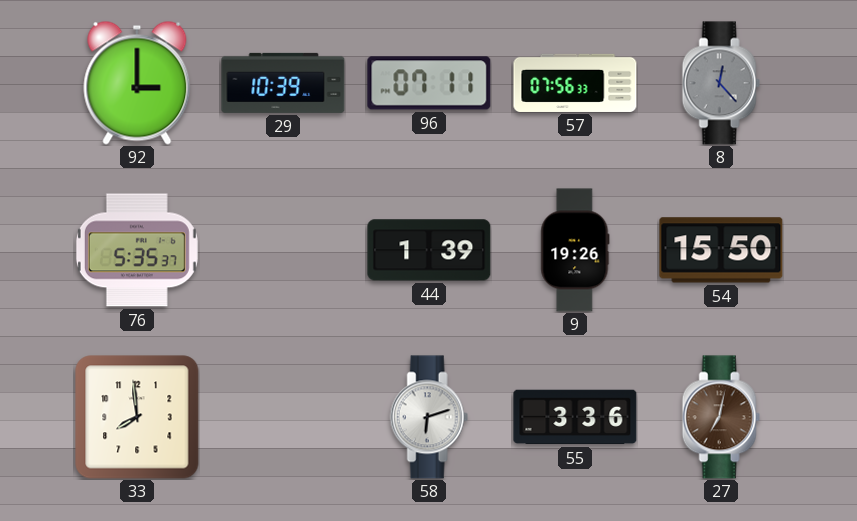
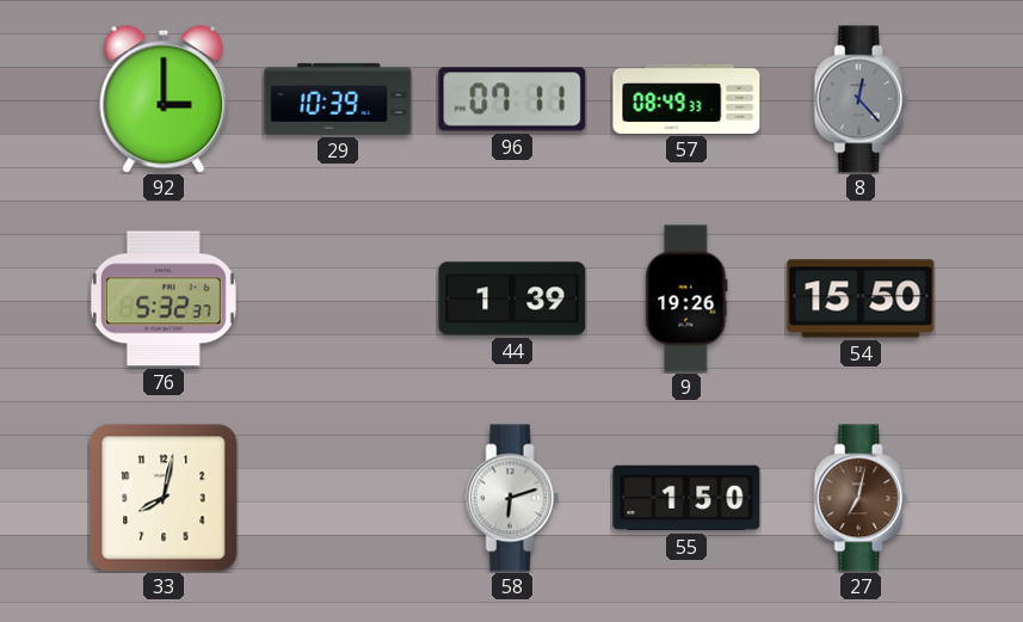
57: 07:56 -> 08:49
76: 5:35 -> 5:32
33: 7:59 -> 8:02
55: 3:36 -> 1:50
